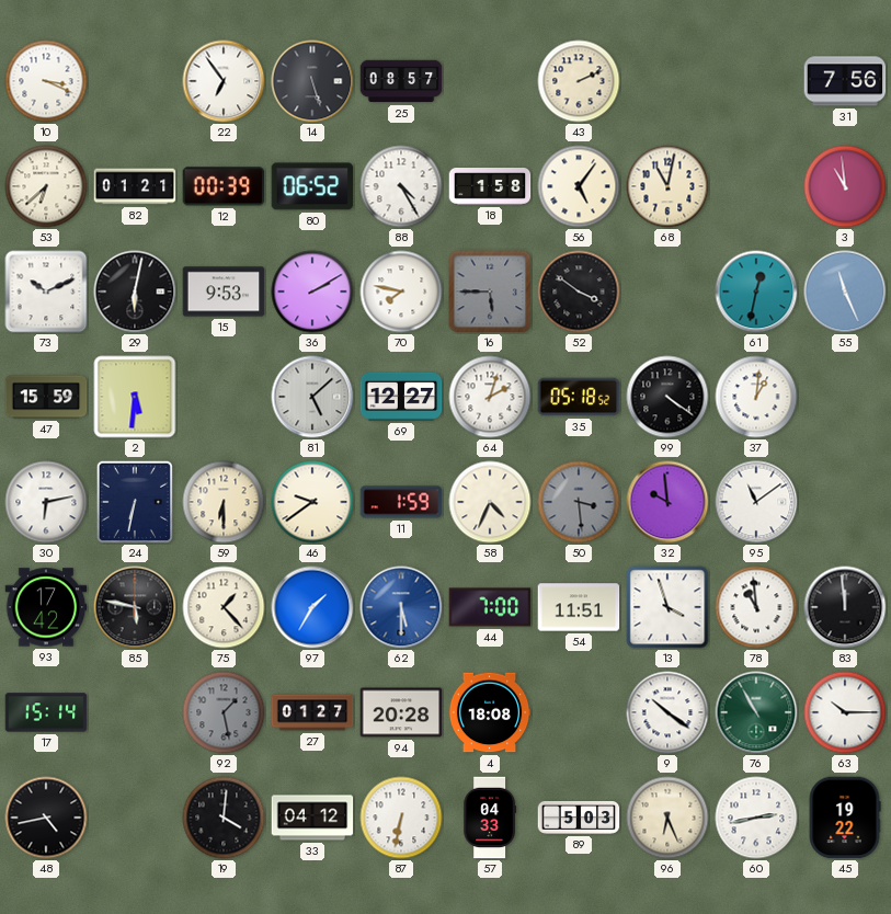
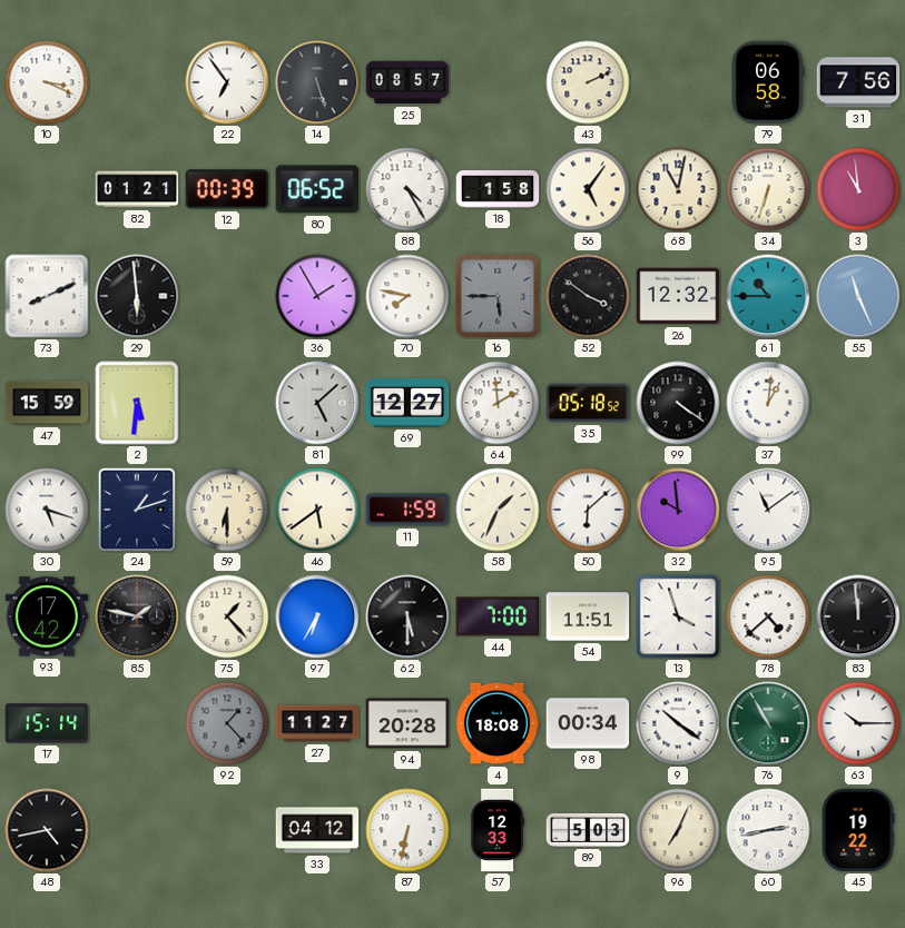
79: none -> 06:58
53: 6:38 -> none
34: none -> 6:33
73: 10:11 -> 8:11
29: 6:02 -> 5:59
15: 9:53 -> none
36: 2:10 -> 1:55
26: none -> 12:32
61: 12:32 -> 10:45
64: 2:03 -> 1:59
30: 6:13 -> 5:18
24: 6:32 -> 1:12
46: 9:39 -> 5:39
58: 4:34 -> 1:34
50: 3:29 -> 6:08
50 dial: grey -> white
85: 5:47 -> 1:47
97: 1:35 -> 6:35
62 dial: blue -> black
78: 10:59 -> 4:38
92: 1:28 -> 1:23
27: 01:27 -> 11:27
98: none -> 00:34
19: 4:01 -> none
57: 04:33 -> 12:33
96: 6:26 -> 7:04
